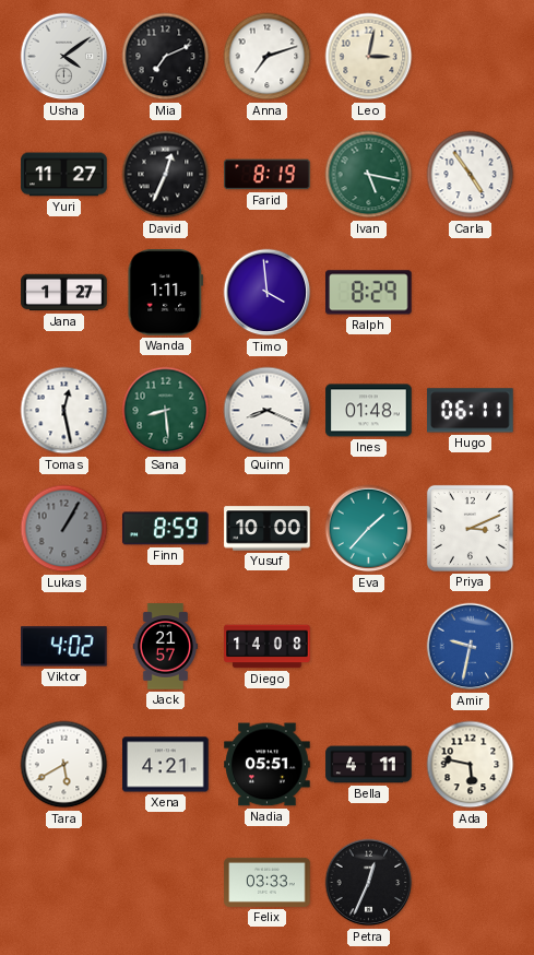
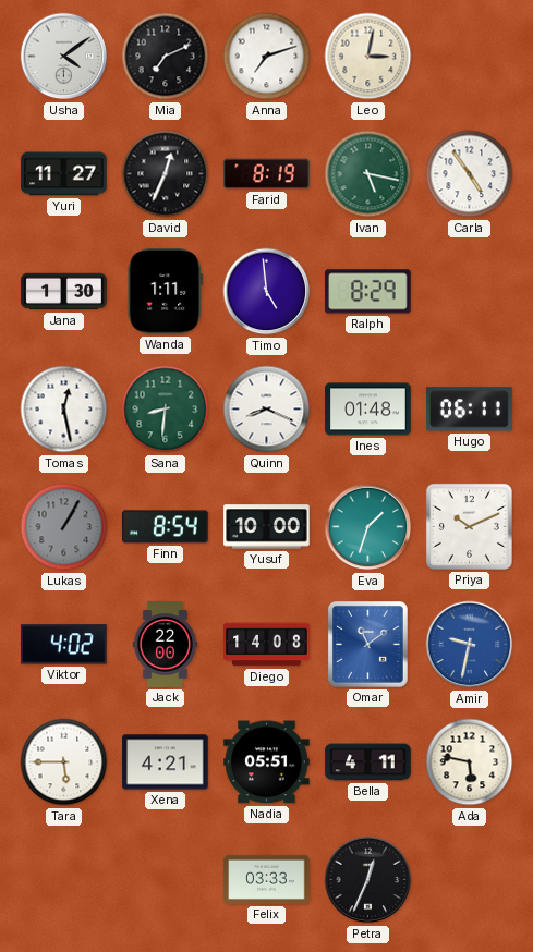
Jana: 1:27 -> 1:30
Timo: 3:59 -> 4:59
Sana: 8:29 -> 8:31
Finn: 8:59 -> 8:54
Eva: 1:37 -> 1:33
Priya: 3:11 -> 10:11
Jack: 21:57 -> 22:00
Omar: none -> 11:09
Tara: 5:40 -> 5:45
